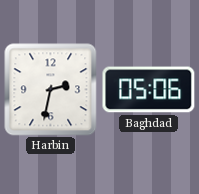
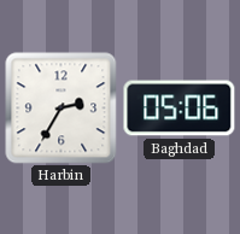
Harbin: 2:32 -> 2:35
